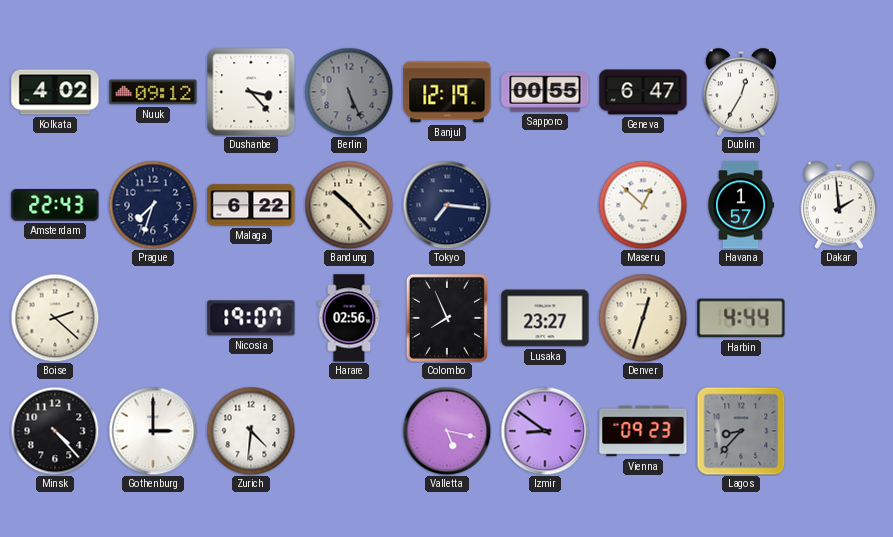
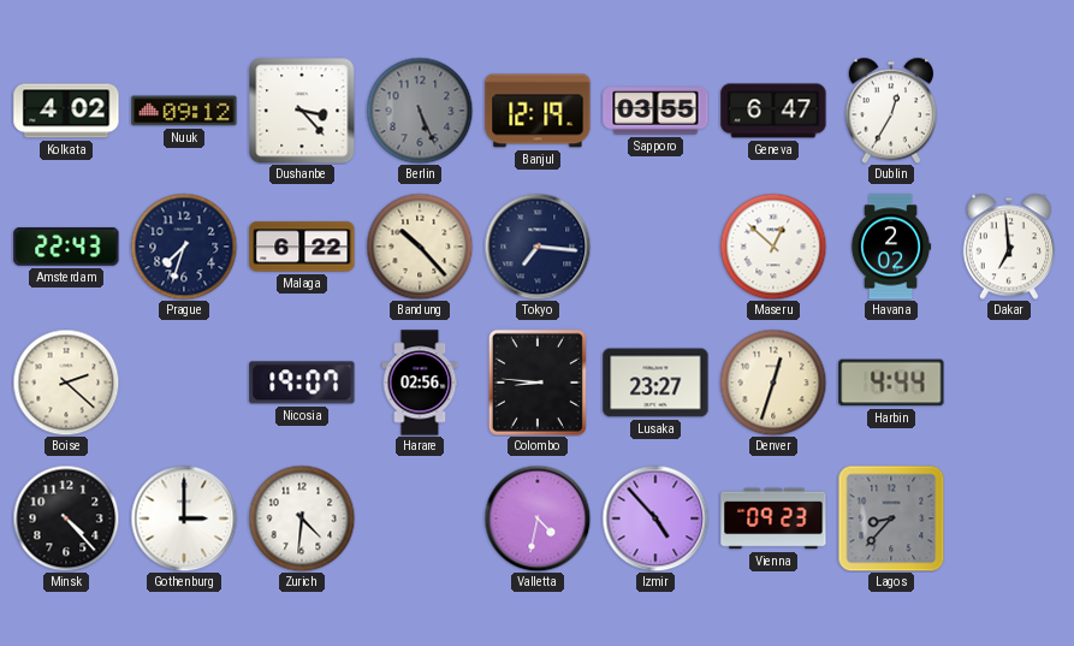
Sapporo: 00:55 -> 03:55
Havana: 1:57 -> 2:02
Dakar: 1:59 -> 6:59
Colombo: 7:56 -> 8:46
Valletta: 5:17 -> 4:32
Izmir: 8:51 -> 4:53
